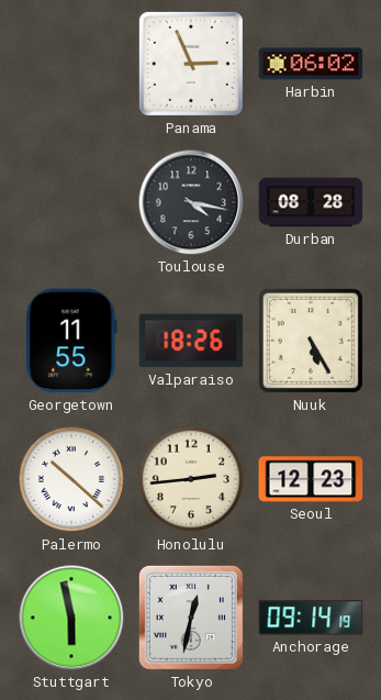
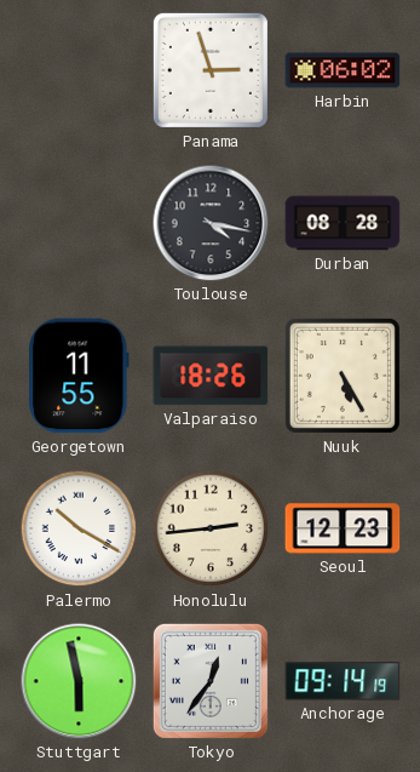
Panama: 2:56 -> 2:57
Palermo: 10:22 -> 10:20
Tokyo: 12:32 -> 12:36
